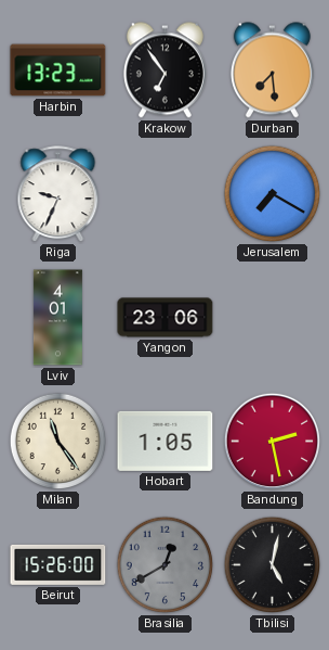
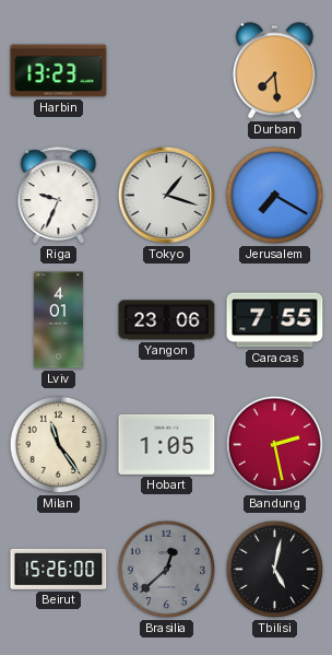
Krakow: 6:54 -> none
Tokyo: none -> 1:18
Caracas: none -> 7:55
Brasilia: 12:40 -> 12:38
